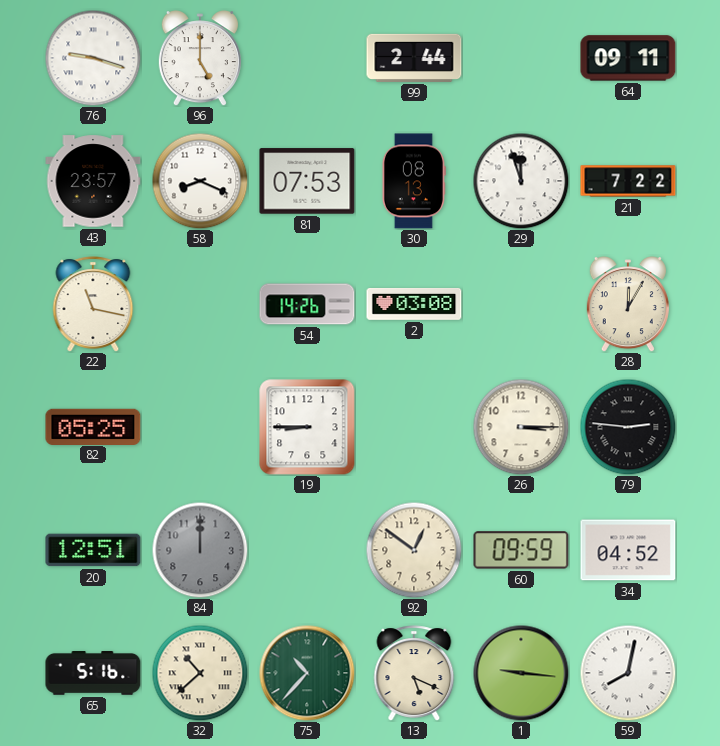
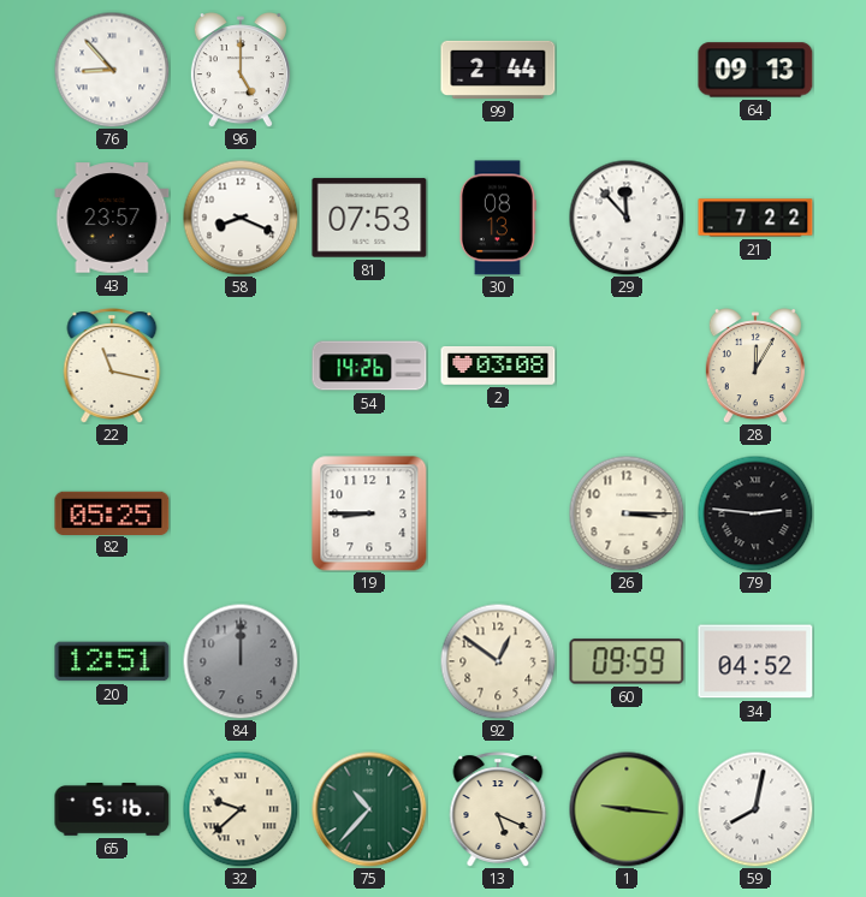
76: 9:18 -> 8:53
64: 09:11 -> 09:13
29: 11:57 -> 11:53
32: 10:38 -> 9:38
